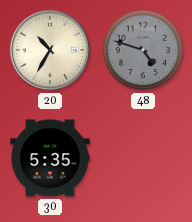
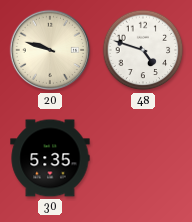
20: 10:35 -> 9:48
48 dial: grey -> white
